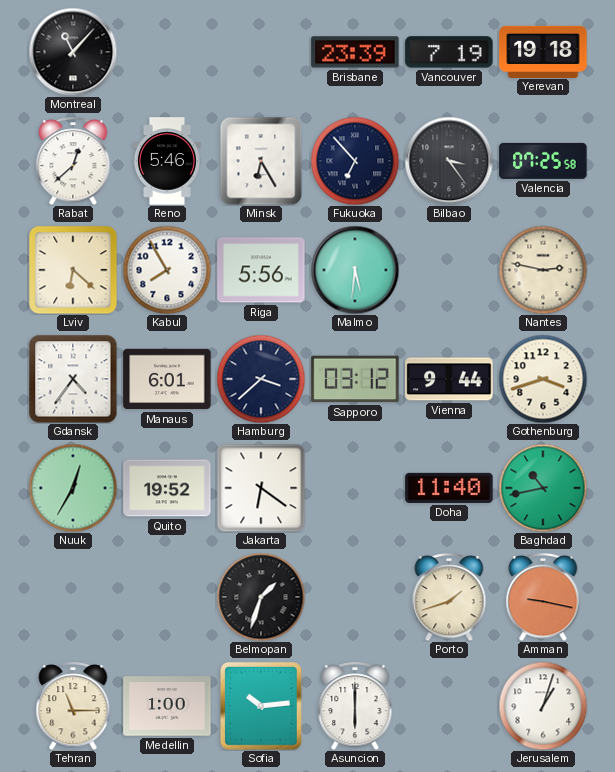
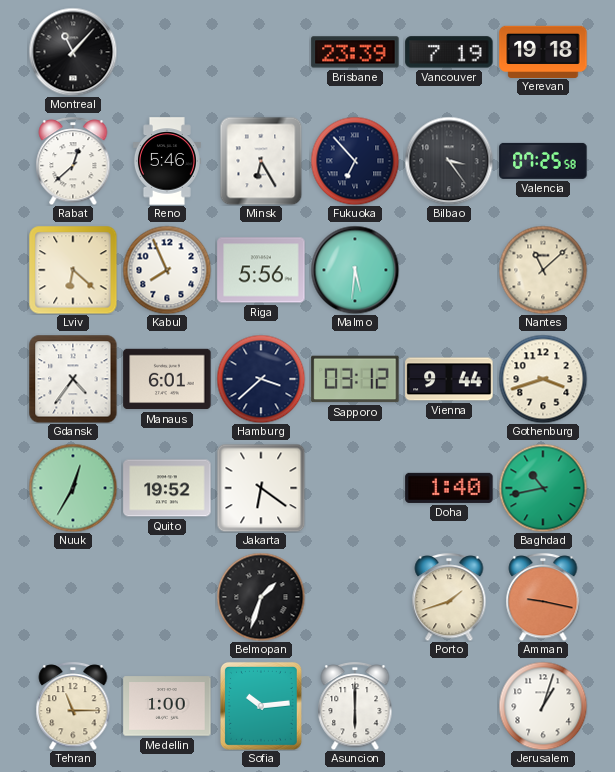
Kabul: 7:55 -> 7:56
Nantes: 2:47 -> 11:08
Doha: 11:40 -> 1:40
